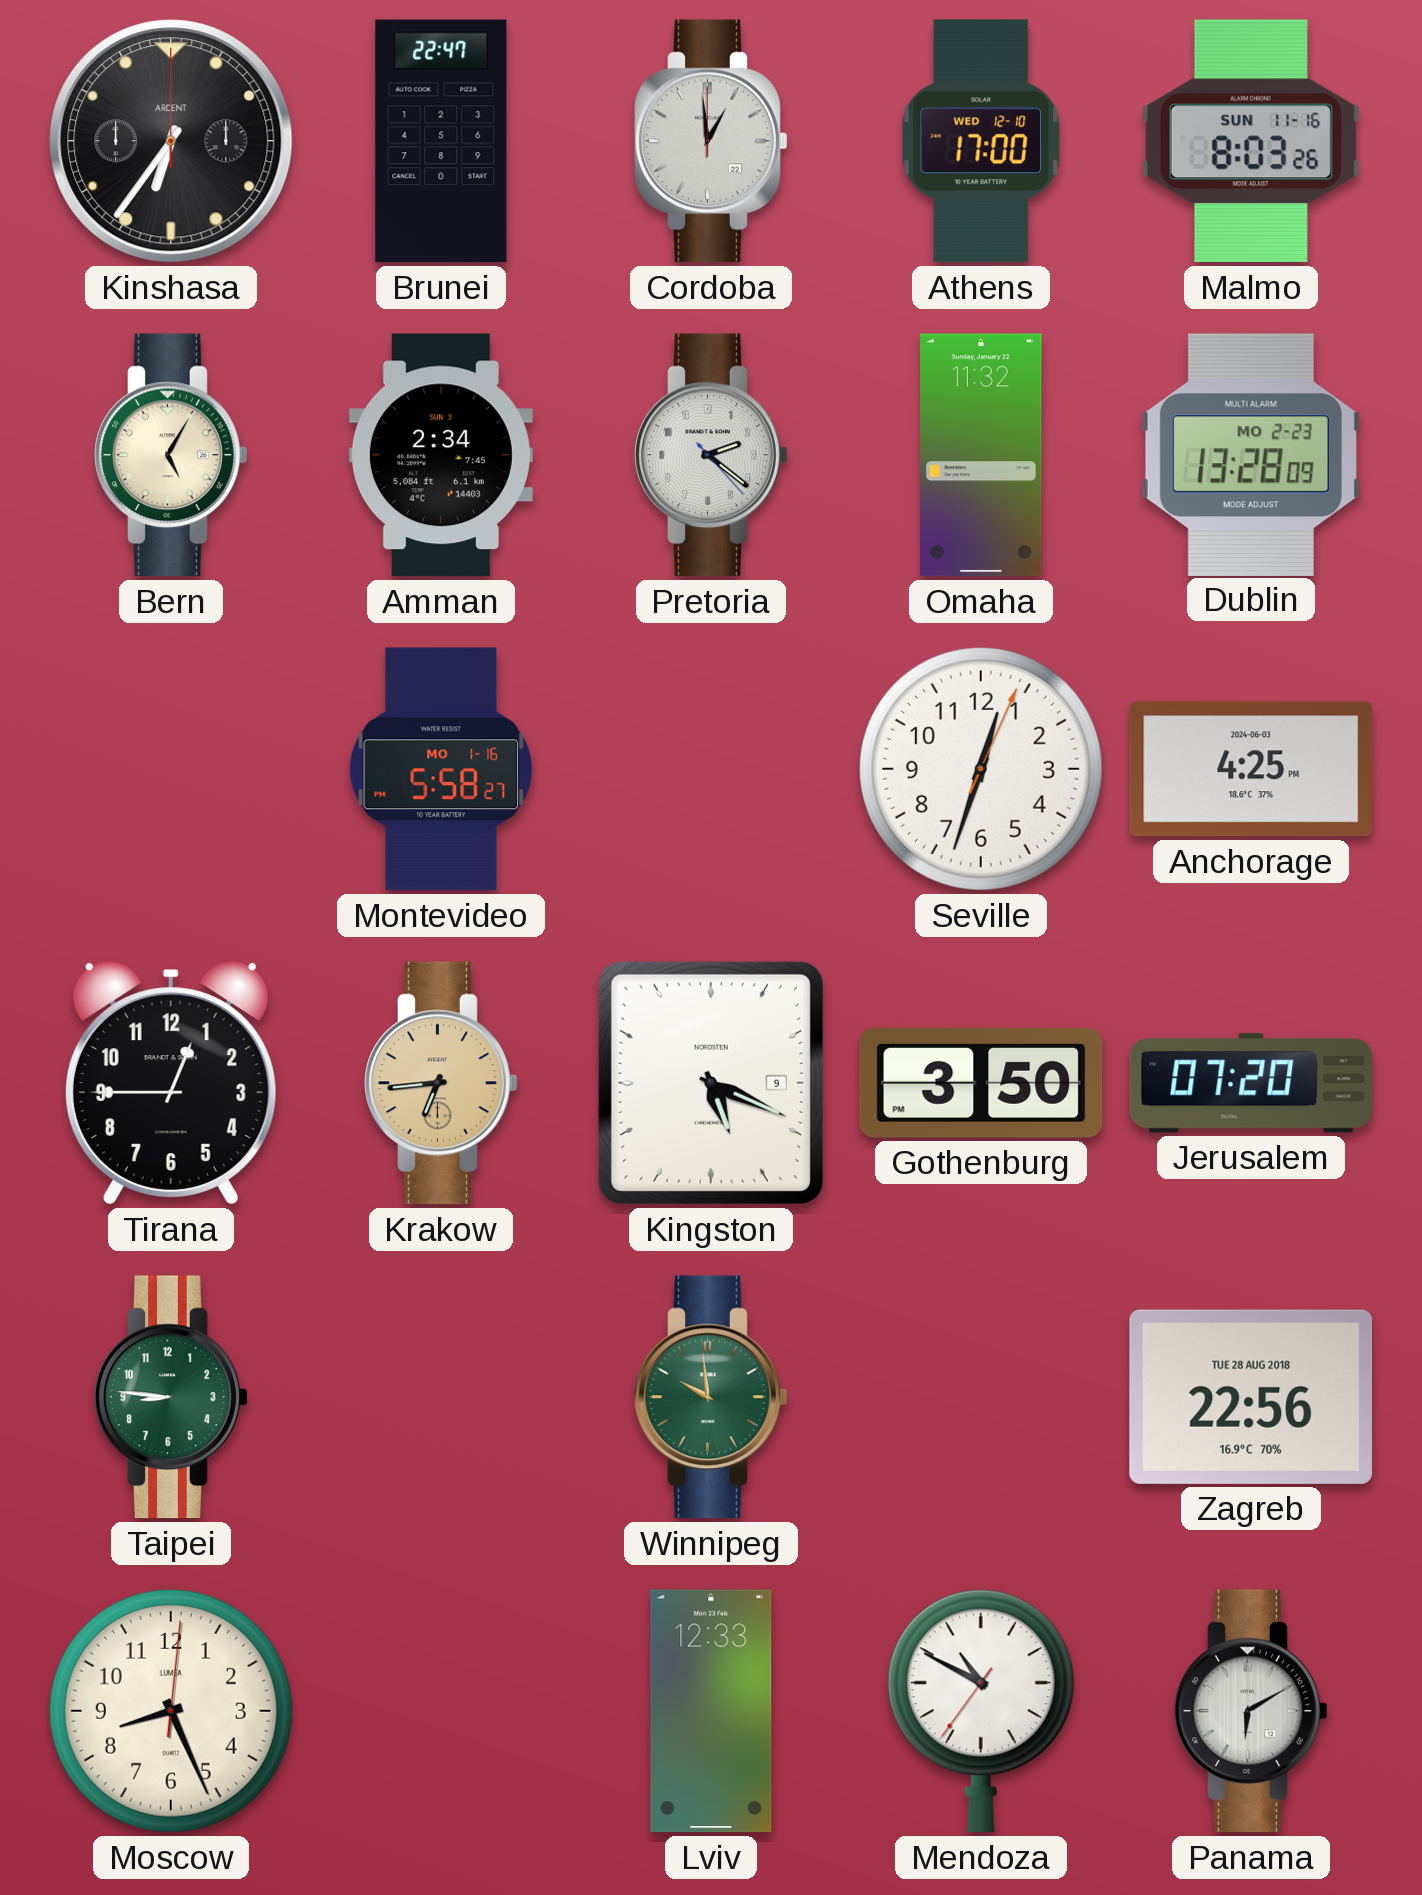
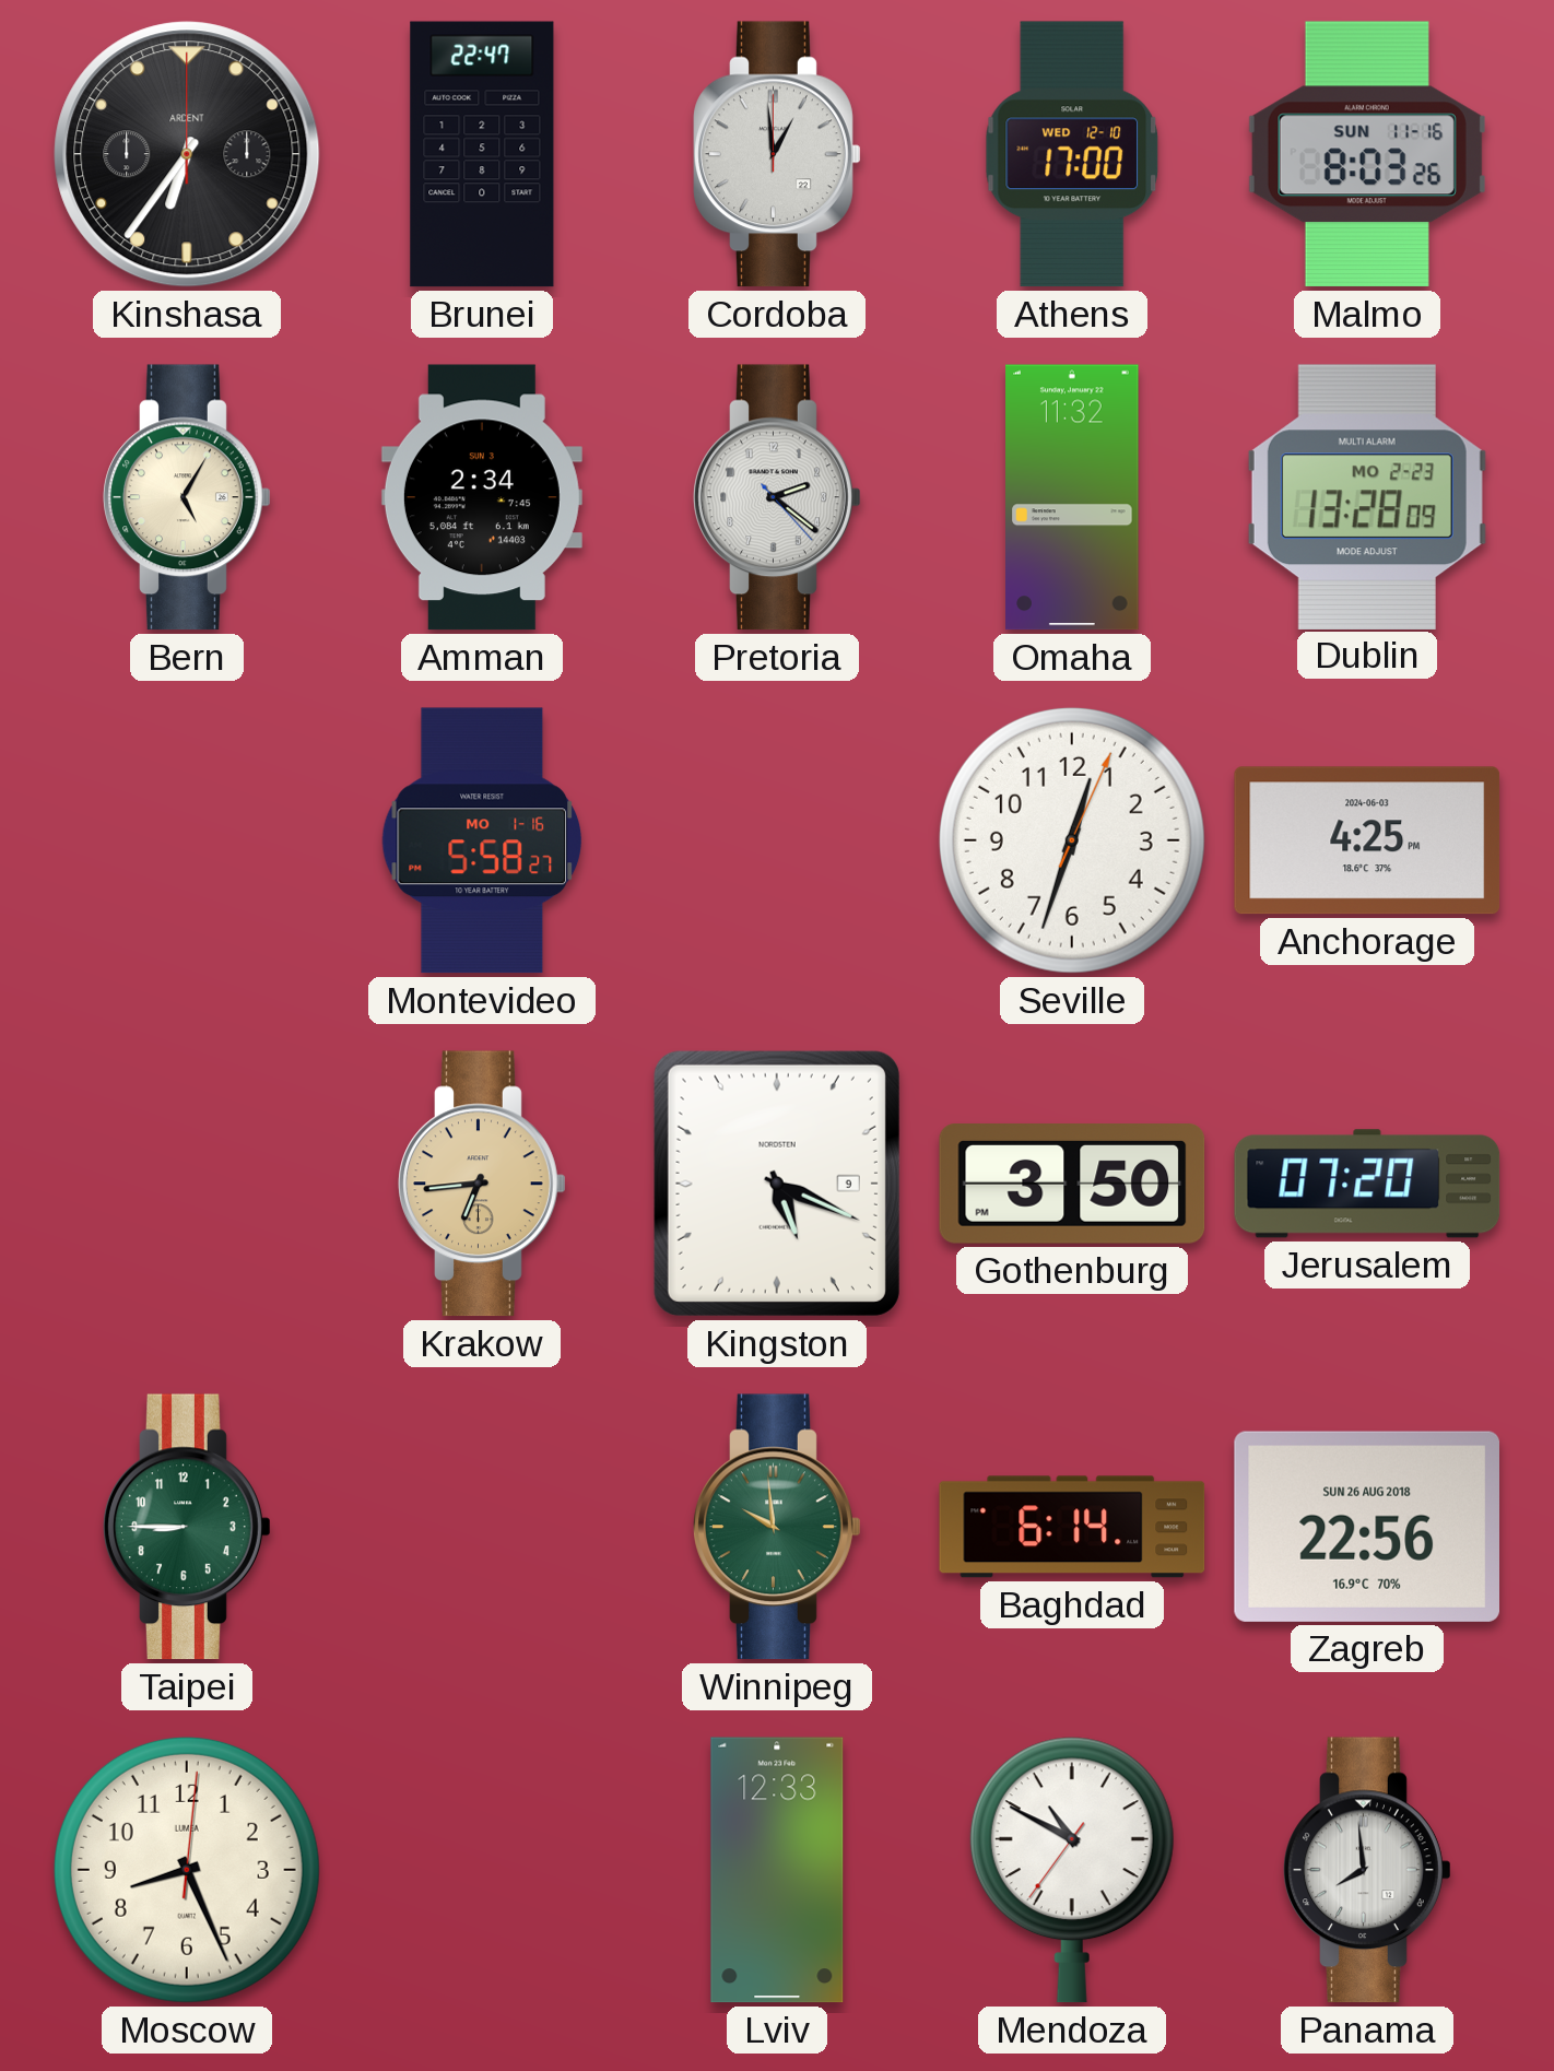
Tirana: 12:45 -> none
Taipei: 8:46 -> 8:45
Baghdad: none -> 6:14
Zagreb date: TUE 28 AUG 2018 -> SUN 26 AUG 2018
Panama: 6:10 -> 7:59
